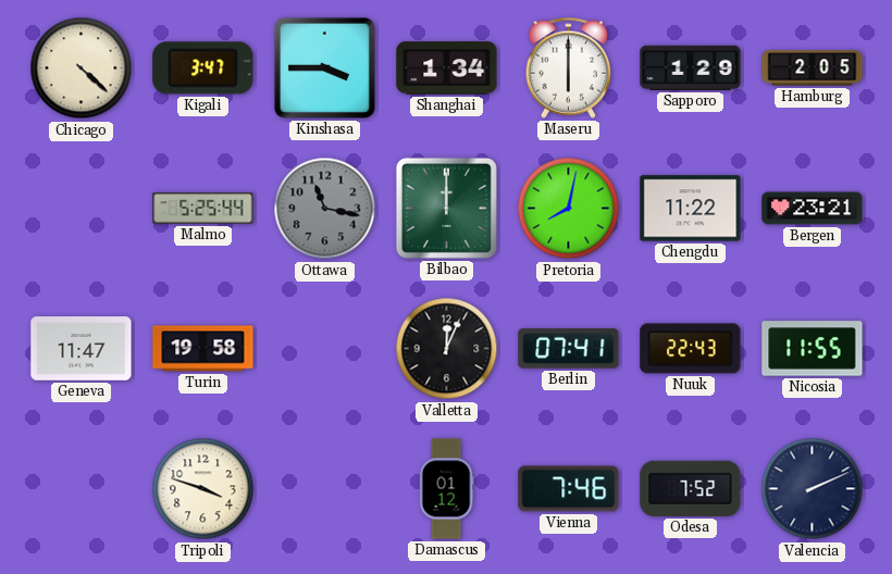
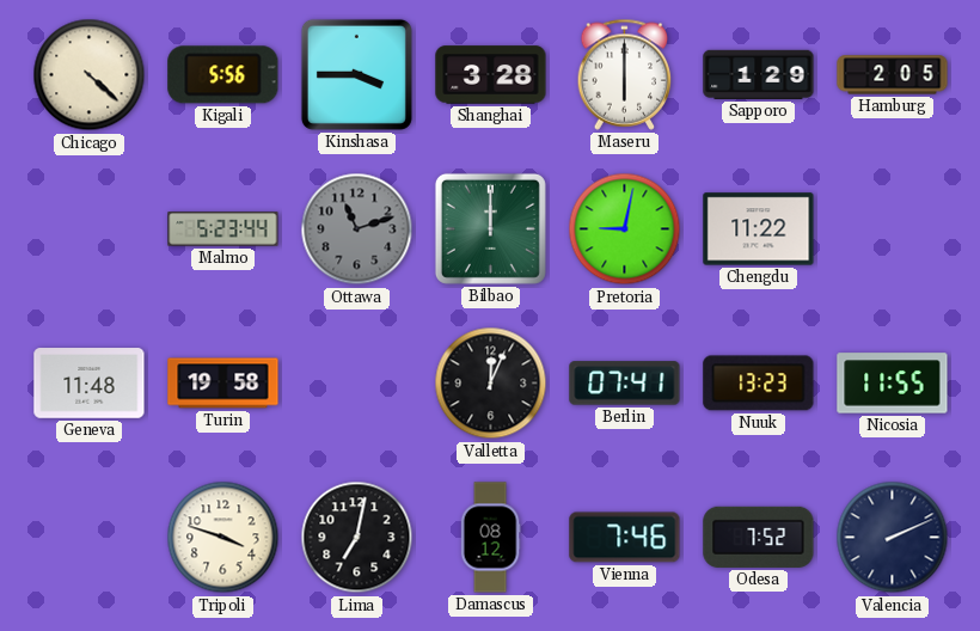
Kigali: 3:47 -> 5:56
Shanghai: 1:34 -> 3:28
Malmo: 5:25 -> 5:23
Ottawa: 11:17 -> 11:12
Pretoria: 8:02 -> 9:02
Bergen: 23:21 -> none
Geneva: 11:47 -> 11:48
Nuuk: 22:43 -> 13:23
Lima: none -> 7:02
Damascus: 01:12 -> 08:12
